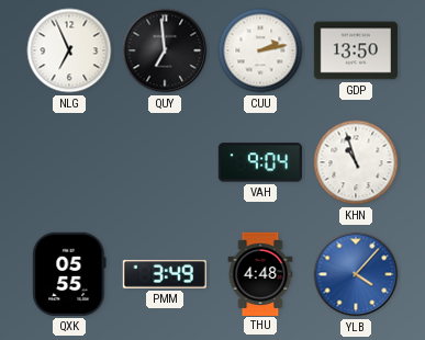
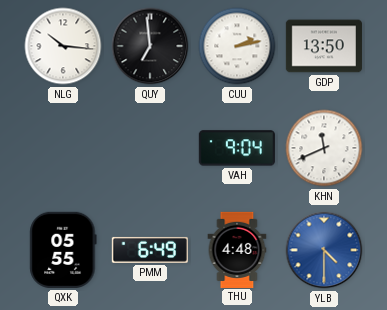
NLG: 6:56 -> 10:16
KHN: 10:57 -> 11:41
PMM: 3:49 -> 6:49
YLB: 4:07 -> 4:30
